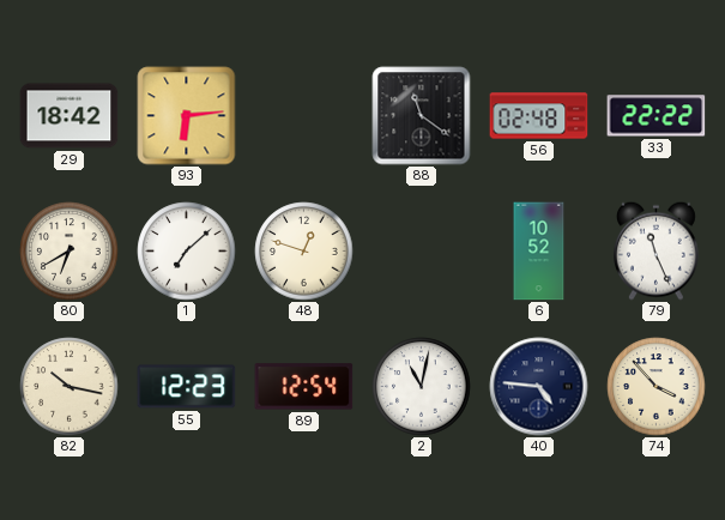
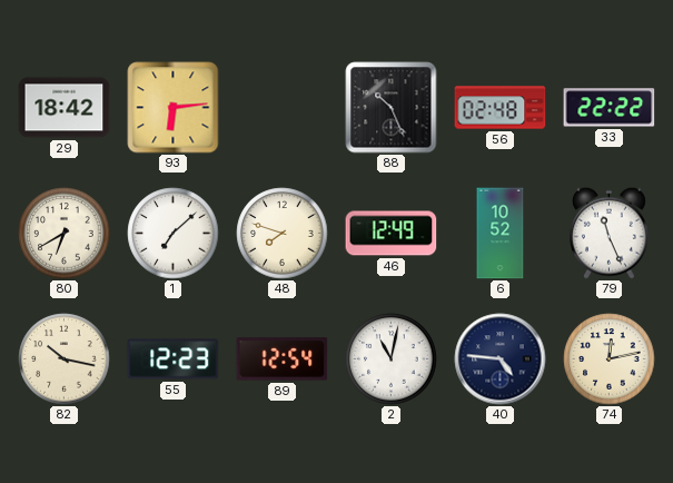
88: 11:21 -> 10:26
48: 12:48 -> 7:48
46: none -> 12:49
74: 3:53 -> 12:13
